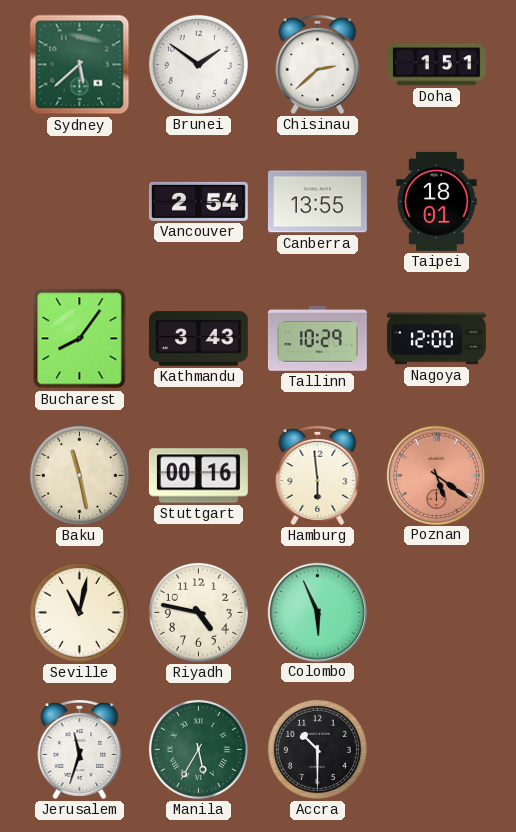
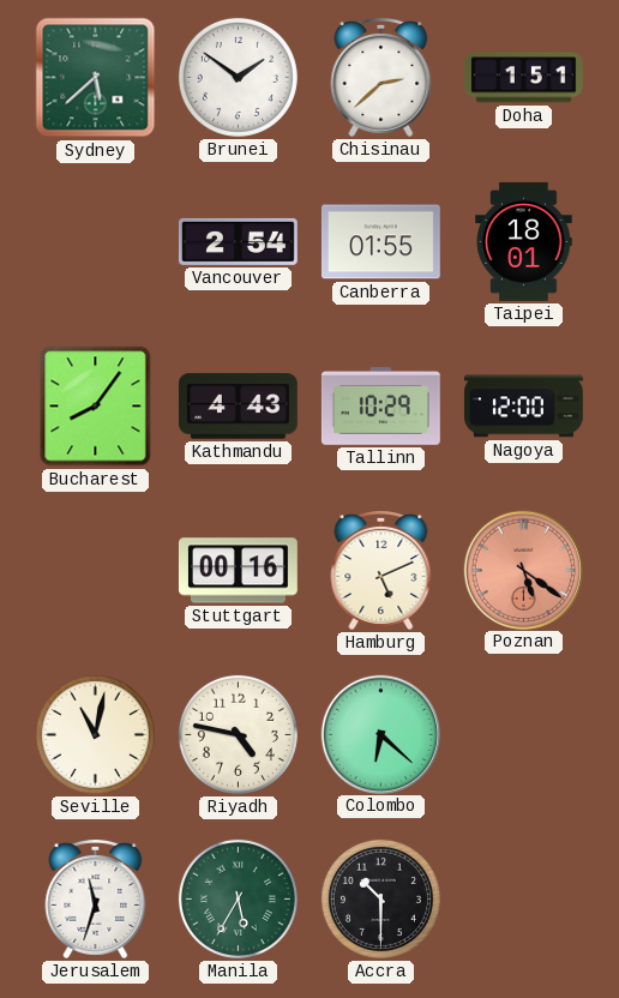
Canberra: 13:55 -> 01:55
Kathmandu: 3:43 -> 4:43
Baku: 11:28 -> none
Hamburg: 5:59 -> 5:11
Colombo: 5:56 -> 6:22
